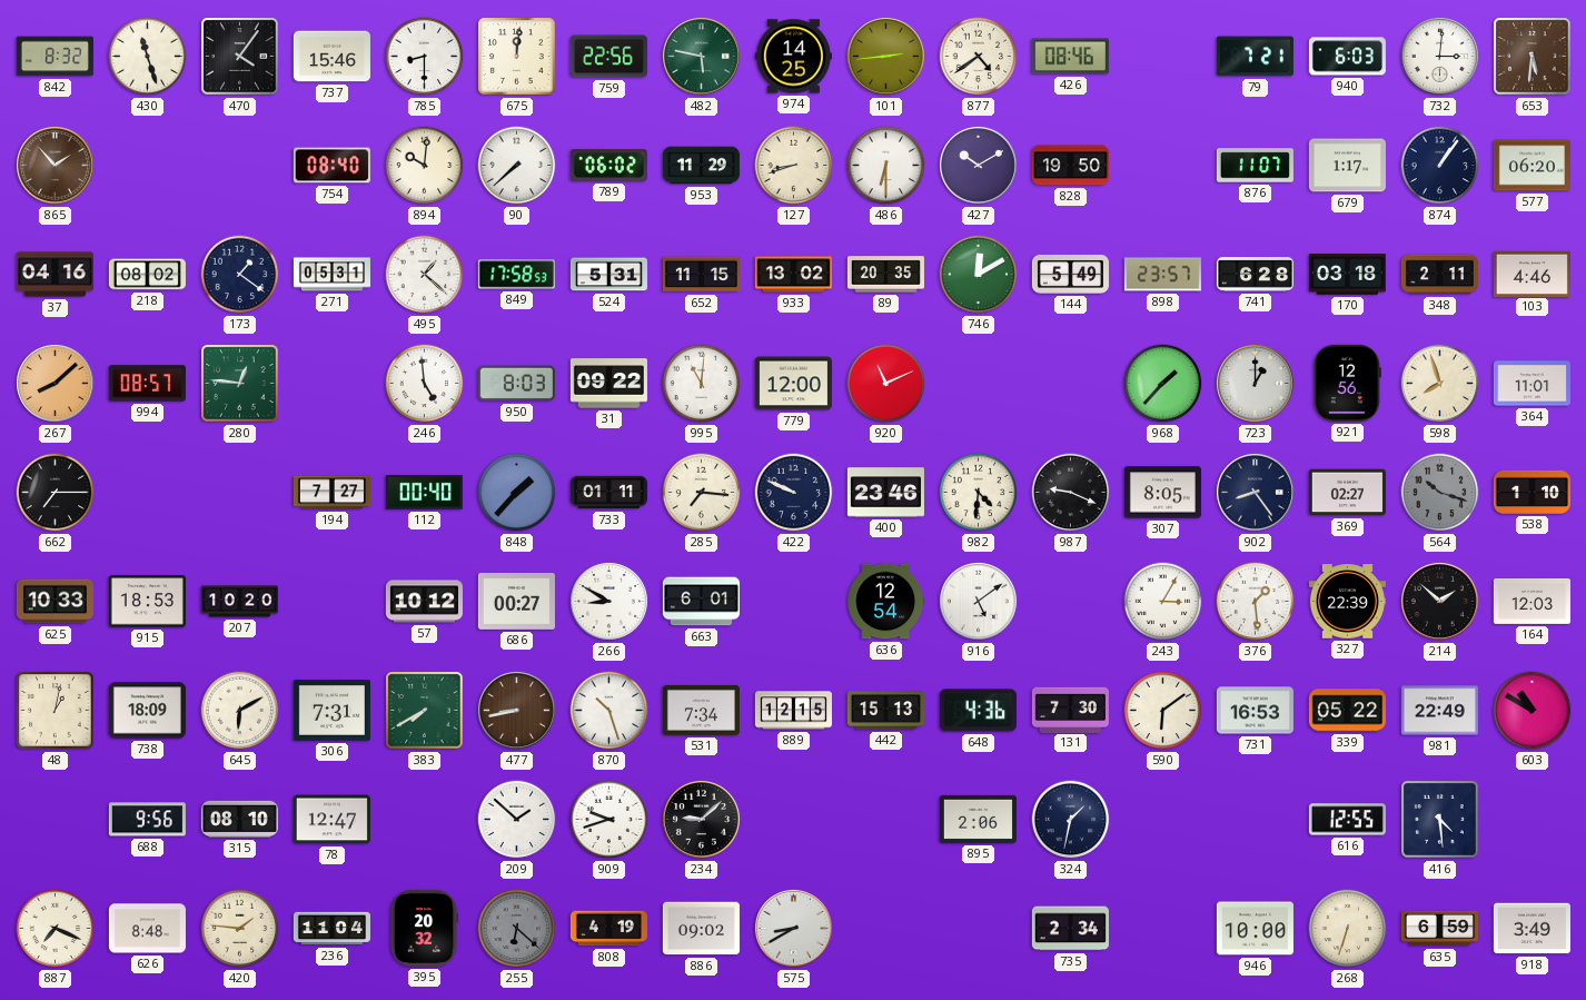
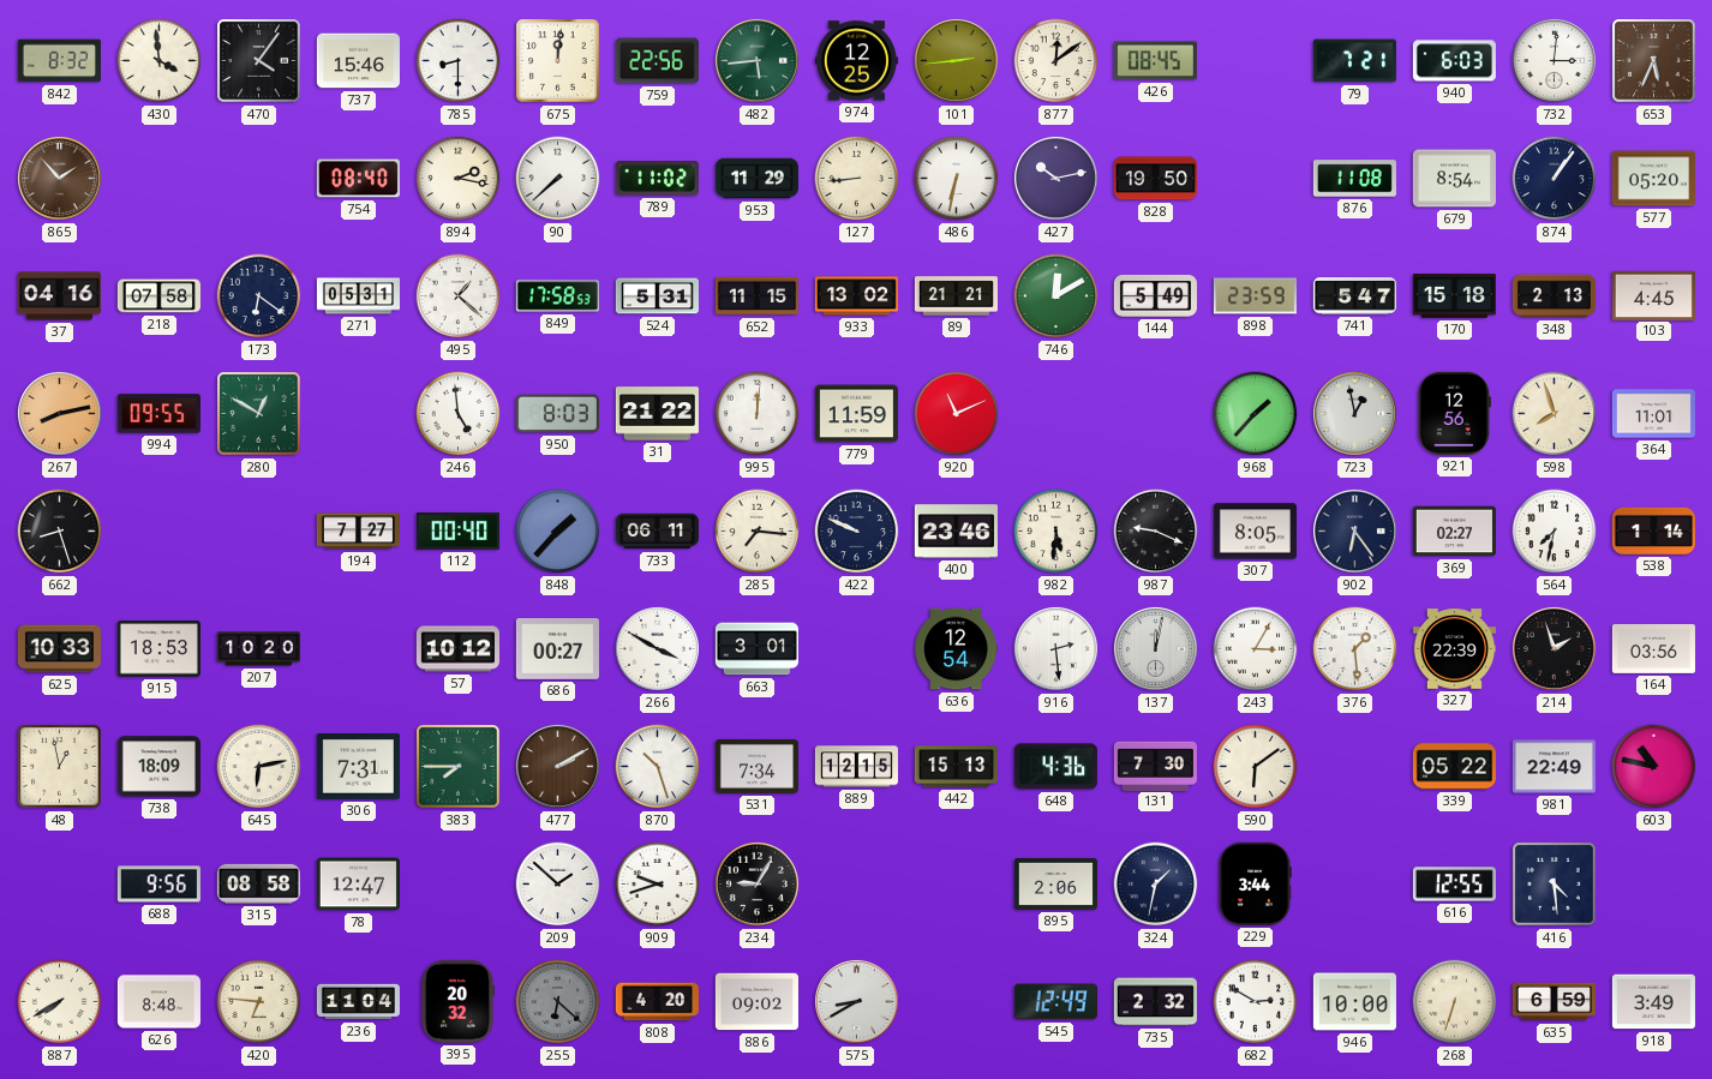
430: 11:27 -> 3:59
482: 5:47 -> 5:44
974: 14:25 -> 12:25
877: 4:39 -> 12:09
426: 08:46 -> 08:45
653: 5:31 -> 5:34
894: 10:01 -> 2:17
789: 06:02 -> 11:02
127: 8:42 -> 8:44
486: 6:30 -> 6:32
427: 10:10 -> 10:13
876: 11:07 -> 11:08
679: 1:17 -> 8:54
577: 06:20 -> 05:20
218: 08:02 -> 07:58
173: 1:21 -> 6:21
89: 20:35 -> 21:21
898: 23:57 -> 23:59
741: 6:28 -> 5:47
170: 03:18 -> 15:18
348: 2:11 -> 2:13
103: 4:46 -> 4:45
267: 8:08 -> 8:13
994: 08:57 -> 09:55
280: 12:46 -> 12:50
31: 09:22 -> 21:22
995: 11:01 -> 12:01
779: 12:00 -> 11:59
723: 1:00 -> 12:58
662: 7:15 -> 8:27
733: 01:11 -> 06:11
982: 4:31 -> 5:31
902: 8:24 -> 6:24
564: 10:18 -> 7:32
564 dial: grey -> white
538: 1:10 -> 1:14
266: 8:50 -> 3:50
663: 6:01 -> 3:01
916: 5:09 -> 2:29
137: none -> 12:02
214: 1:52 -> 1:57
164: 12:03 -> 03:56
48: 1:02 -> 12:58
645: 6:10 -> 6:13
383: 7:40 -> 7:45
477: 8:43 -> 2:10
731: 16:53 -> none
603: 10:50 -> 10:47
315: 08:10 -> 08:58
234: 9:08 -> 9:05
229: none -> 3:44
887: 7:19 -> 7:40
420: 1:46 -> 6:46
808: 4:19 -> 4:20
545: none -> 12:49
735: 2:34 -> 2:32
682: none -> 2:50
